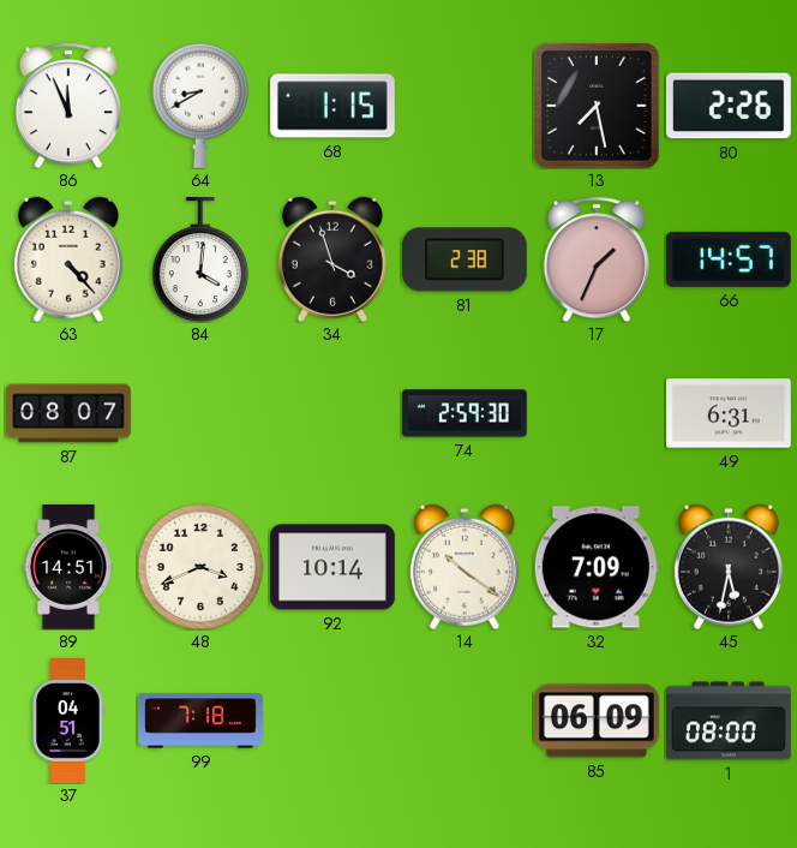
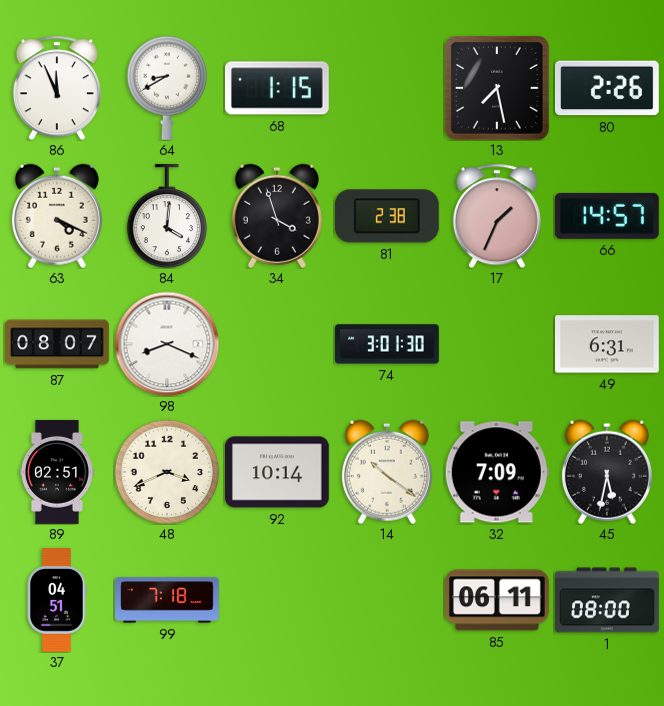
63: 4:23 -> 4:19
98: none -> 8:19
74: 2:59 -> 3:01
89: 14:51 -> 02:51
85: 06:09 -> 06:11
